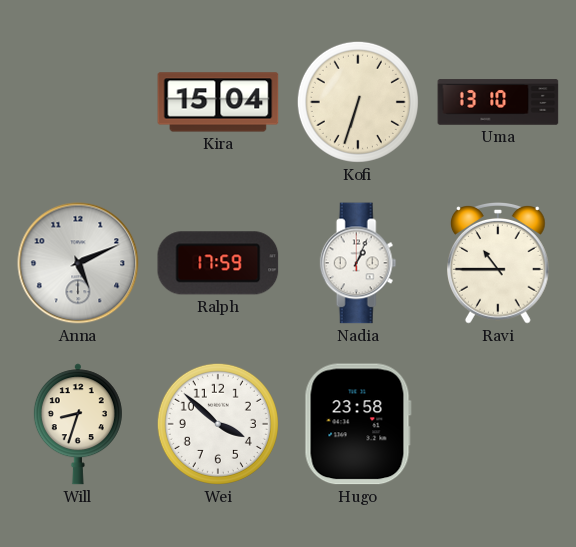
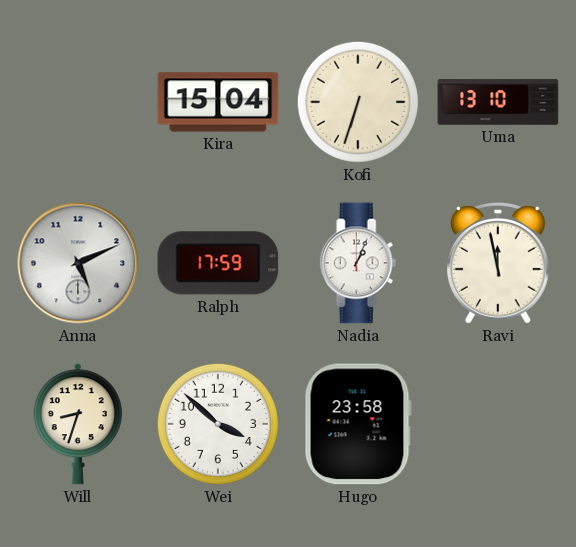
Ravi: 10:45 -> 11:58
